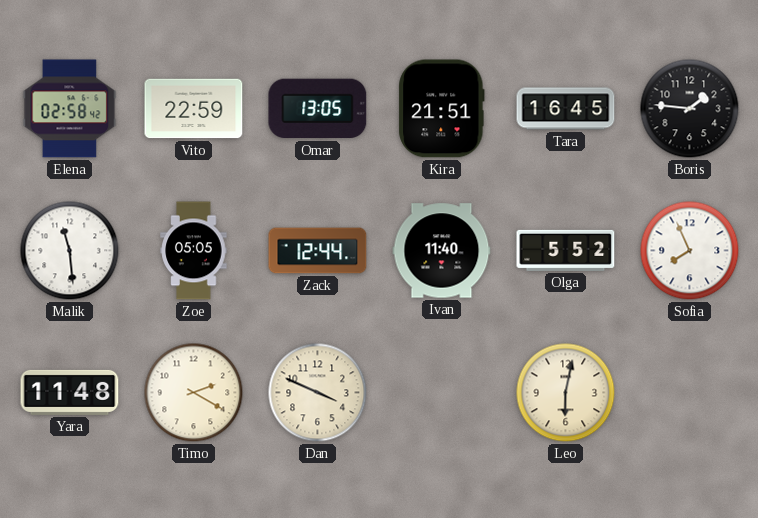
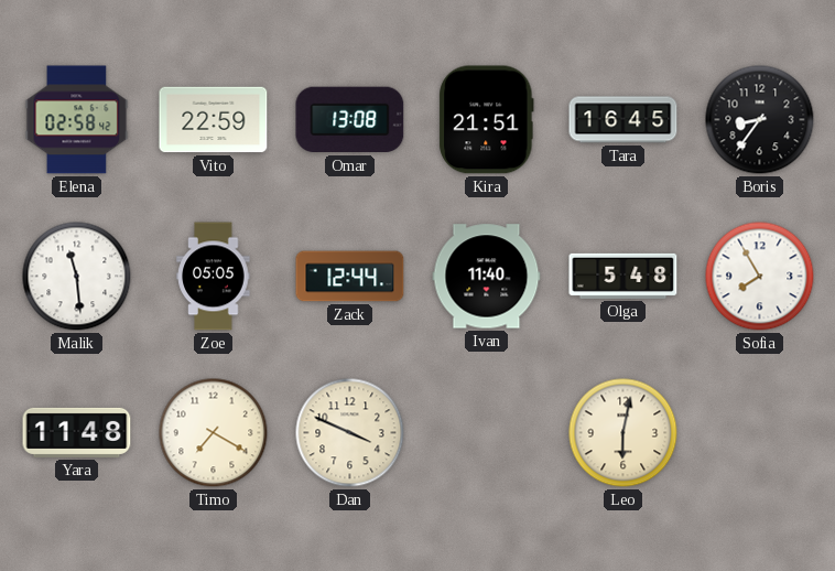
Omar: 13:05 -> 13:08
Boris: 1:46 -> 8:36
Olga: 5:52 -> 5:48
Sofia: 7:56 -> 7:55
Timo: 2:20 -> 7:20
